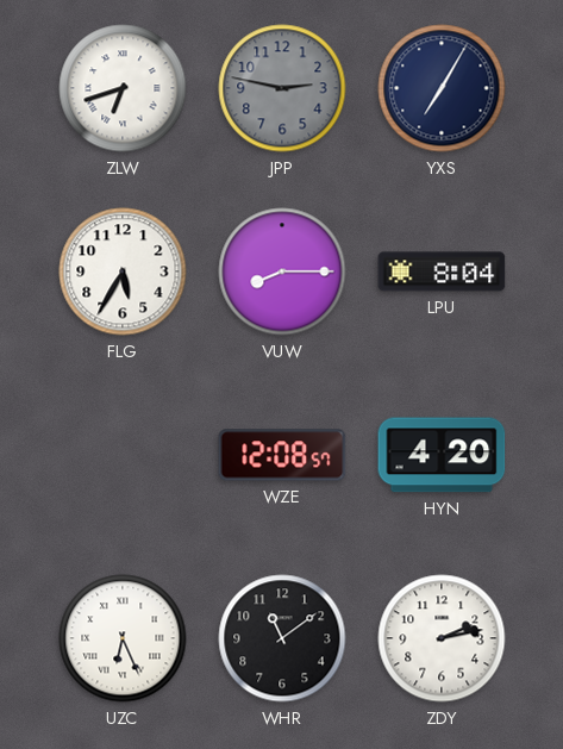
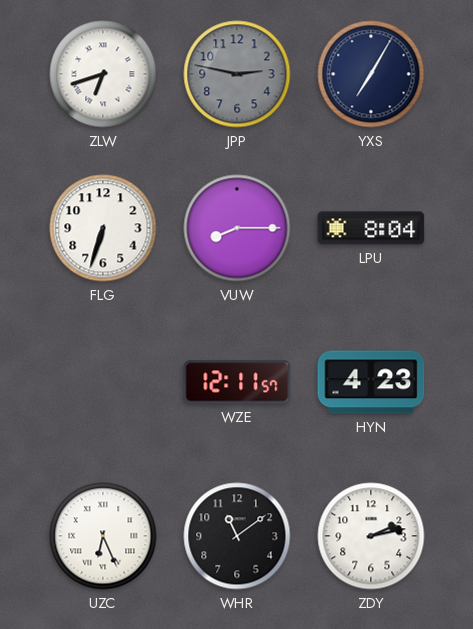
FLG: 5:35 -> 6:33
WZE: 12:08 -> 12:11
HYN: 4:20 -> 4:23
